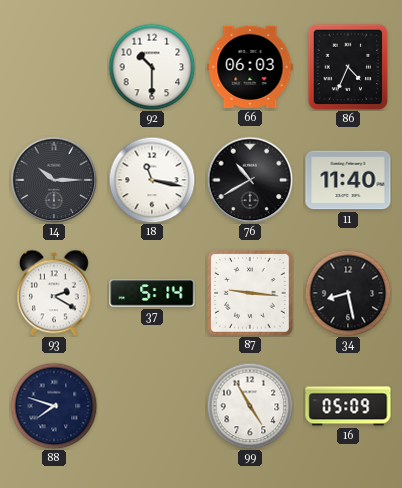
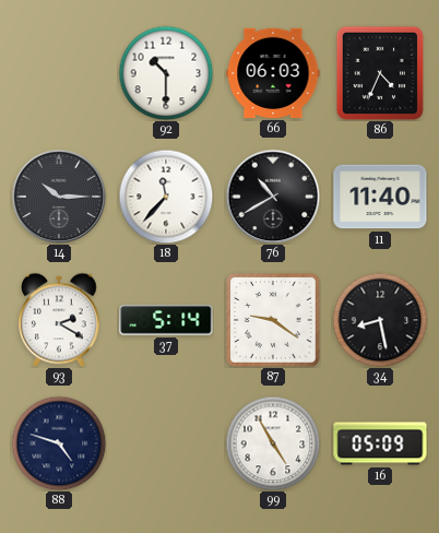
18: 11:17 -> 11:37
87: 9:16 -> 9:21
88: 7:48 -> 4:48
